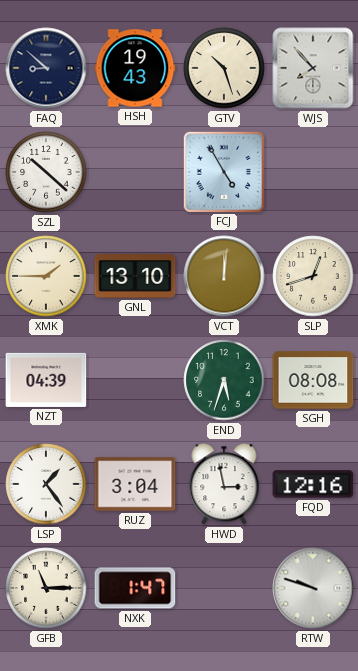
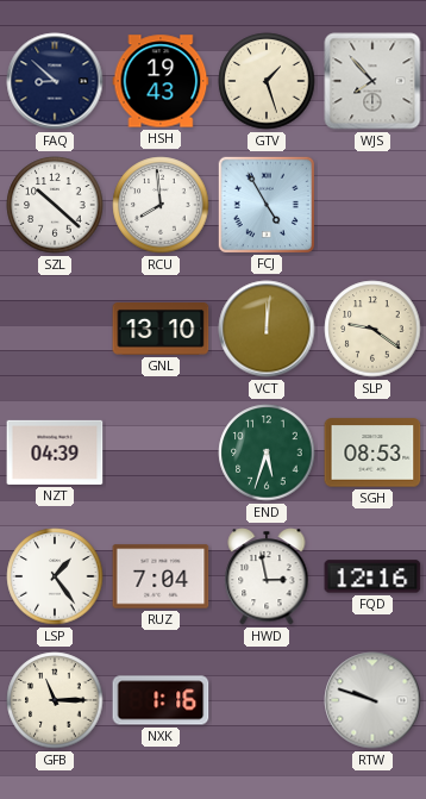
GTV: 10:27 -> 1:27
RCU: none -> 7:59
XMK: 1:45 -> none
SLP: 12:42 -> 9:21
SGH: 08:08 -> 08:53
RUZ: 3:04 -> 7:04
NXK: 1:47 -> 1:16
